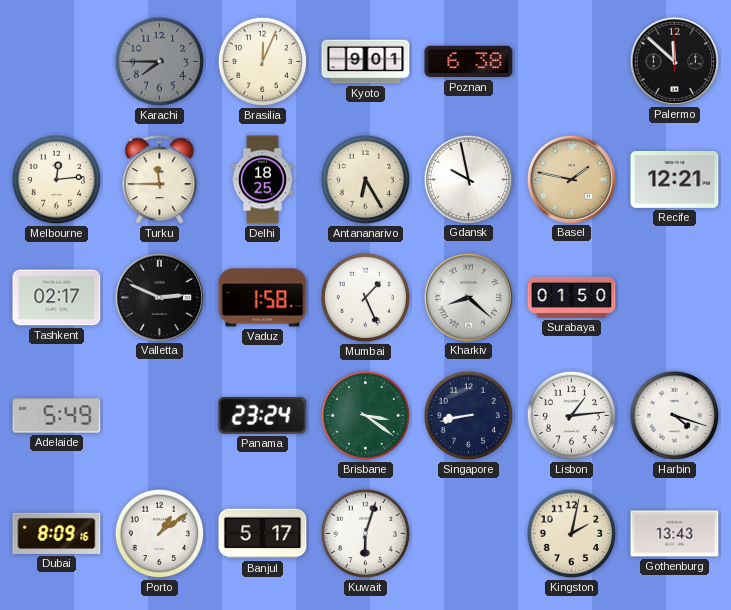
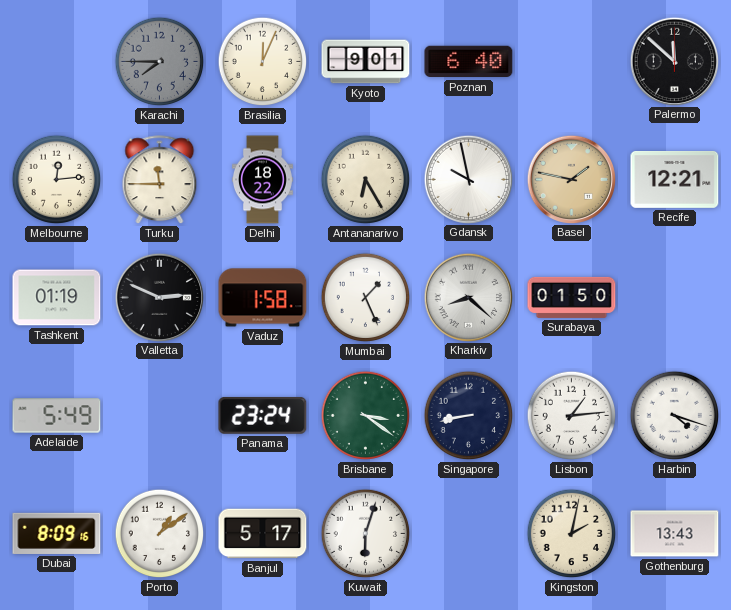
Poznan: 6:38 -> 6:40
Delhi: 18:25 -> 18:22
Tashkent: 02:17 -> 01:19
